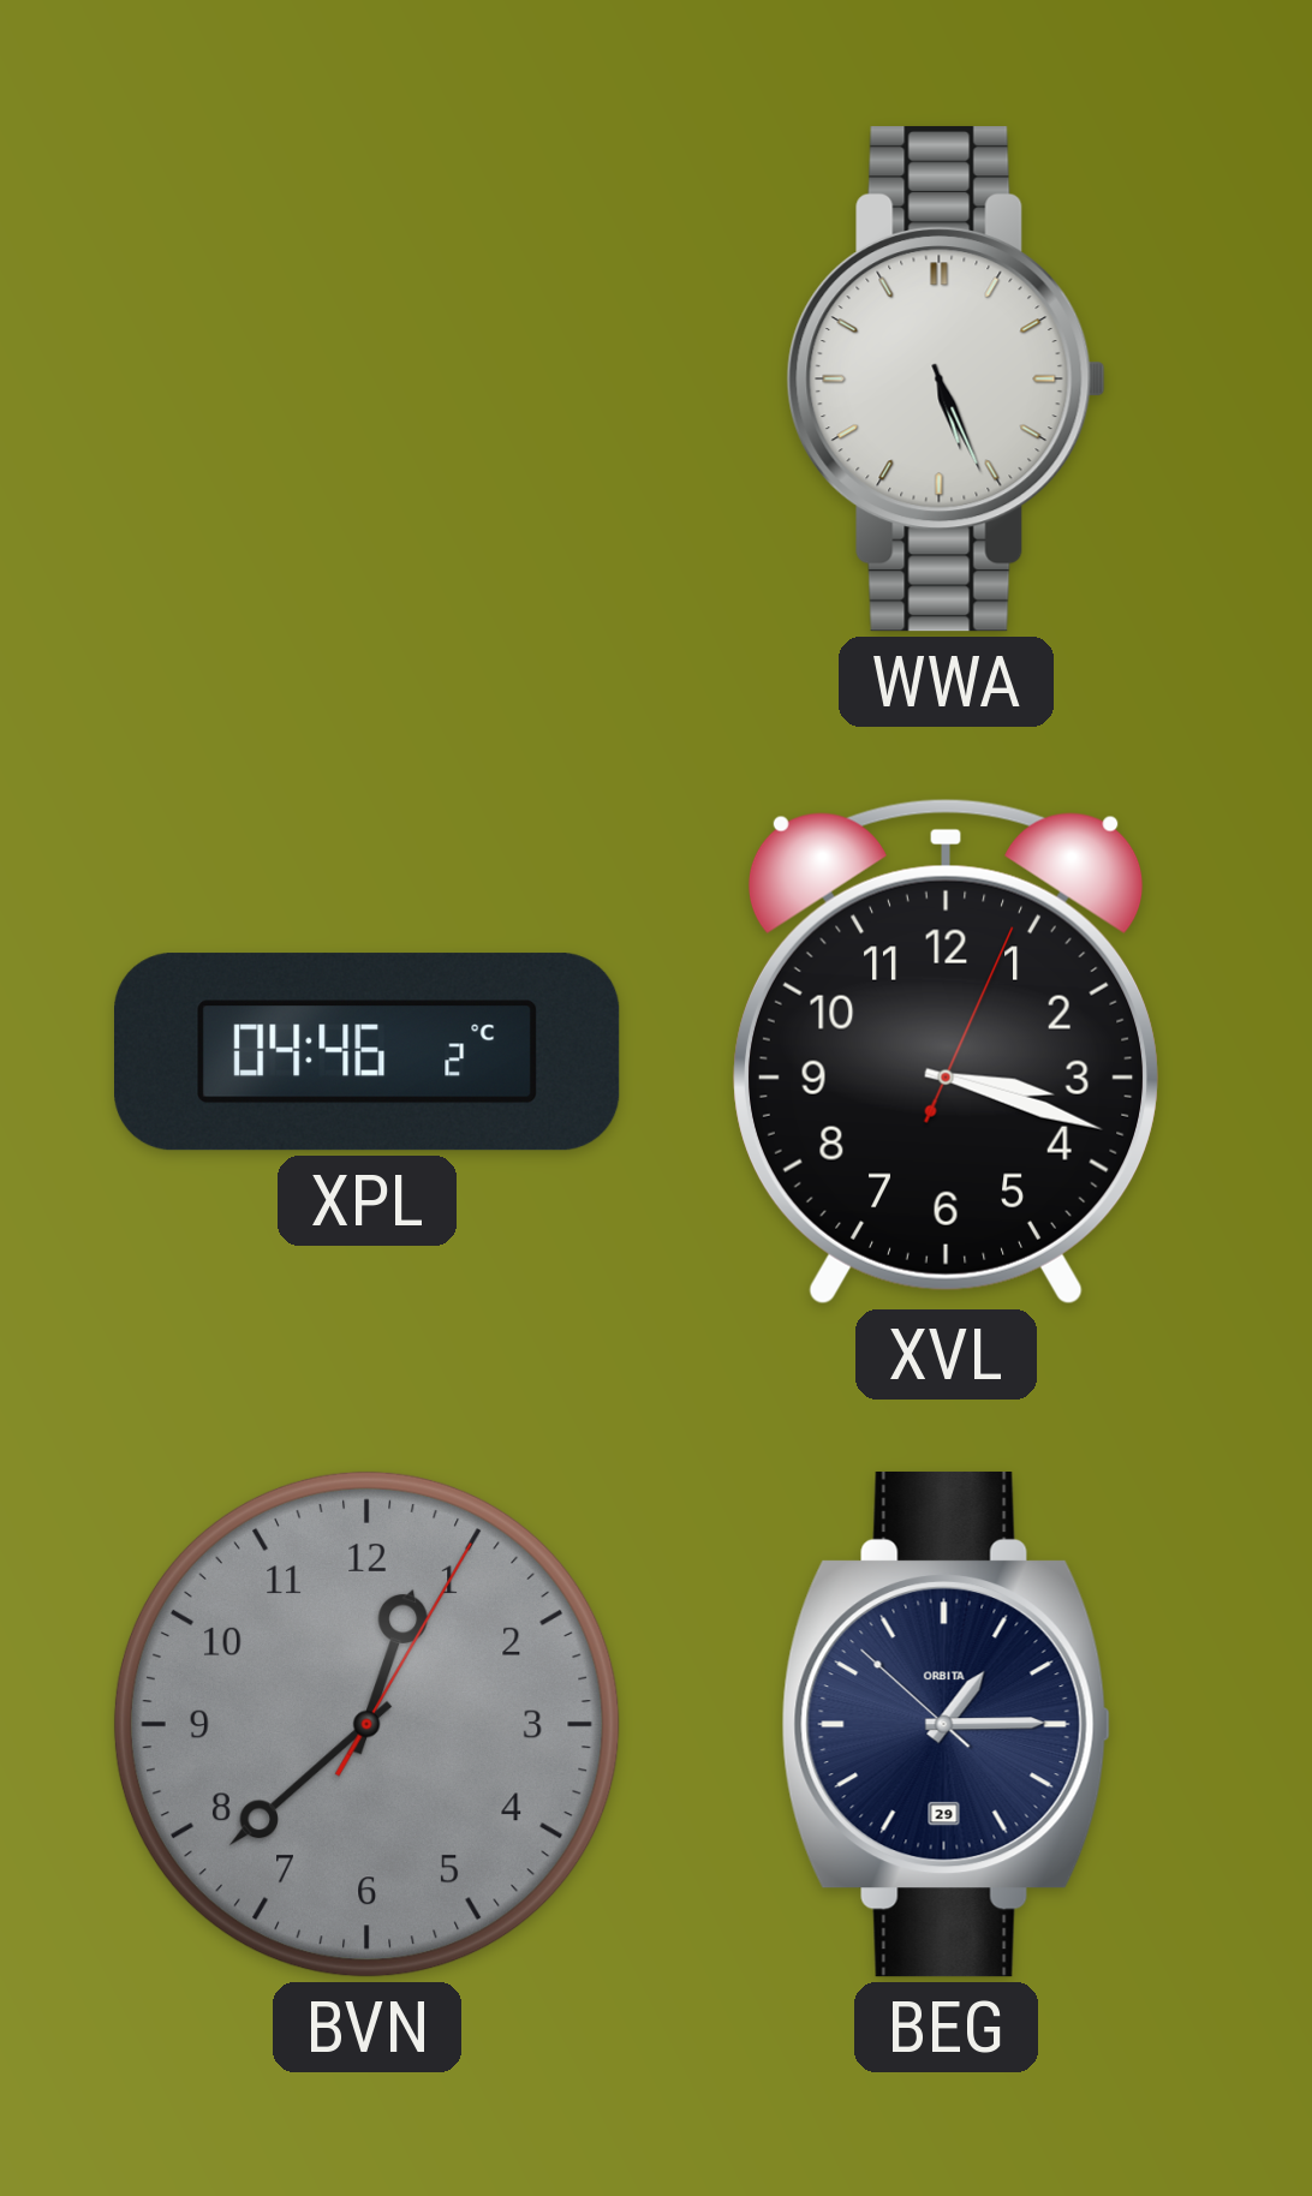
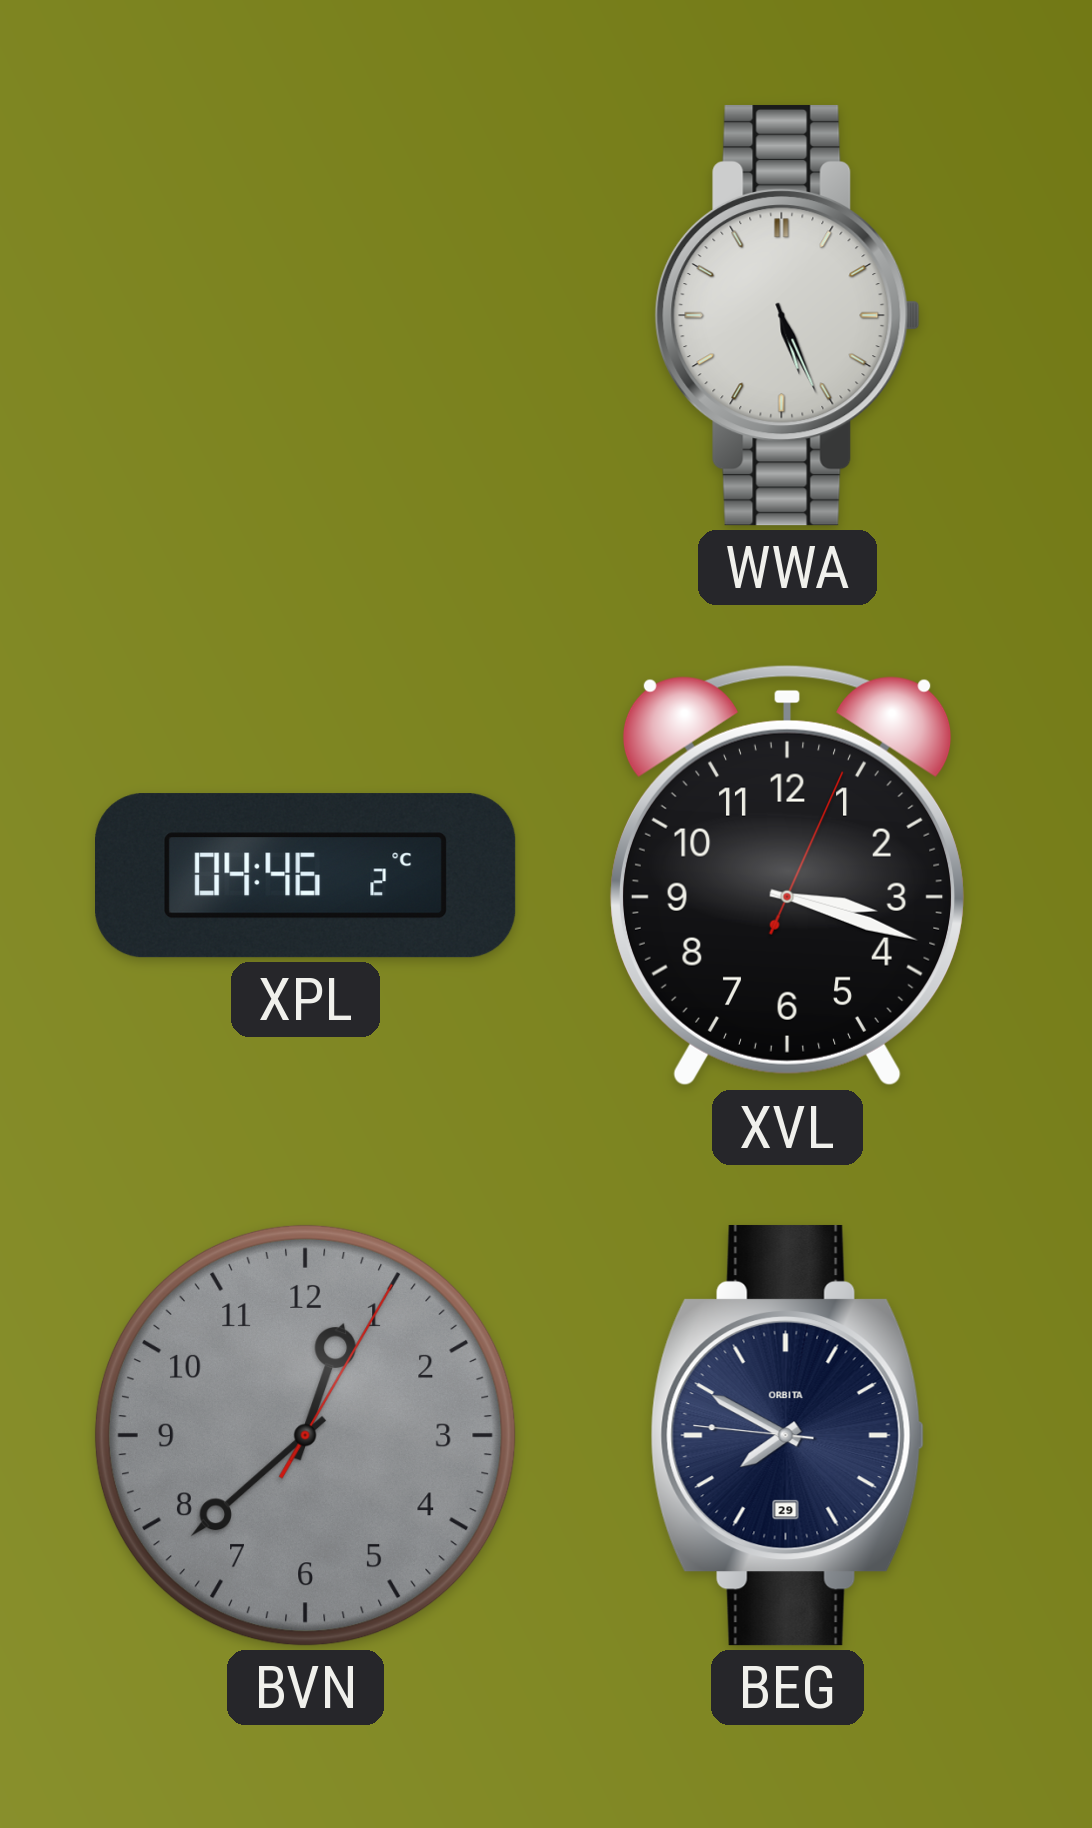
BEG: 1:14 -> 7:49
